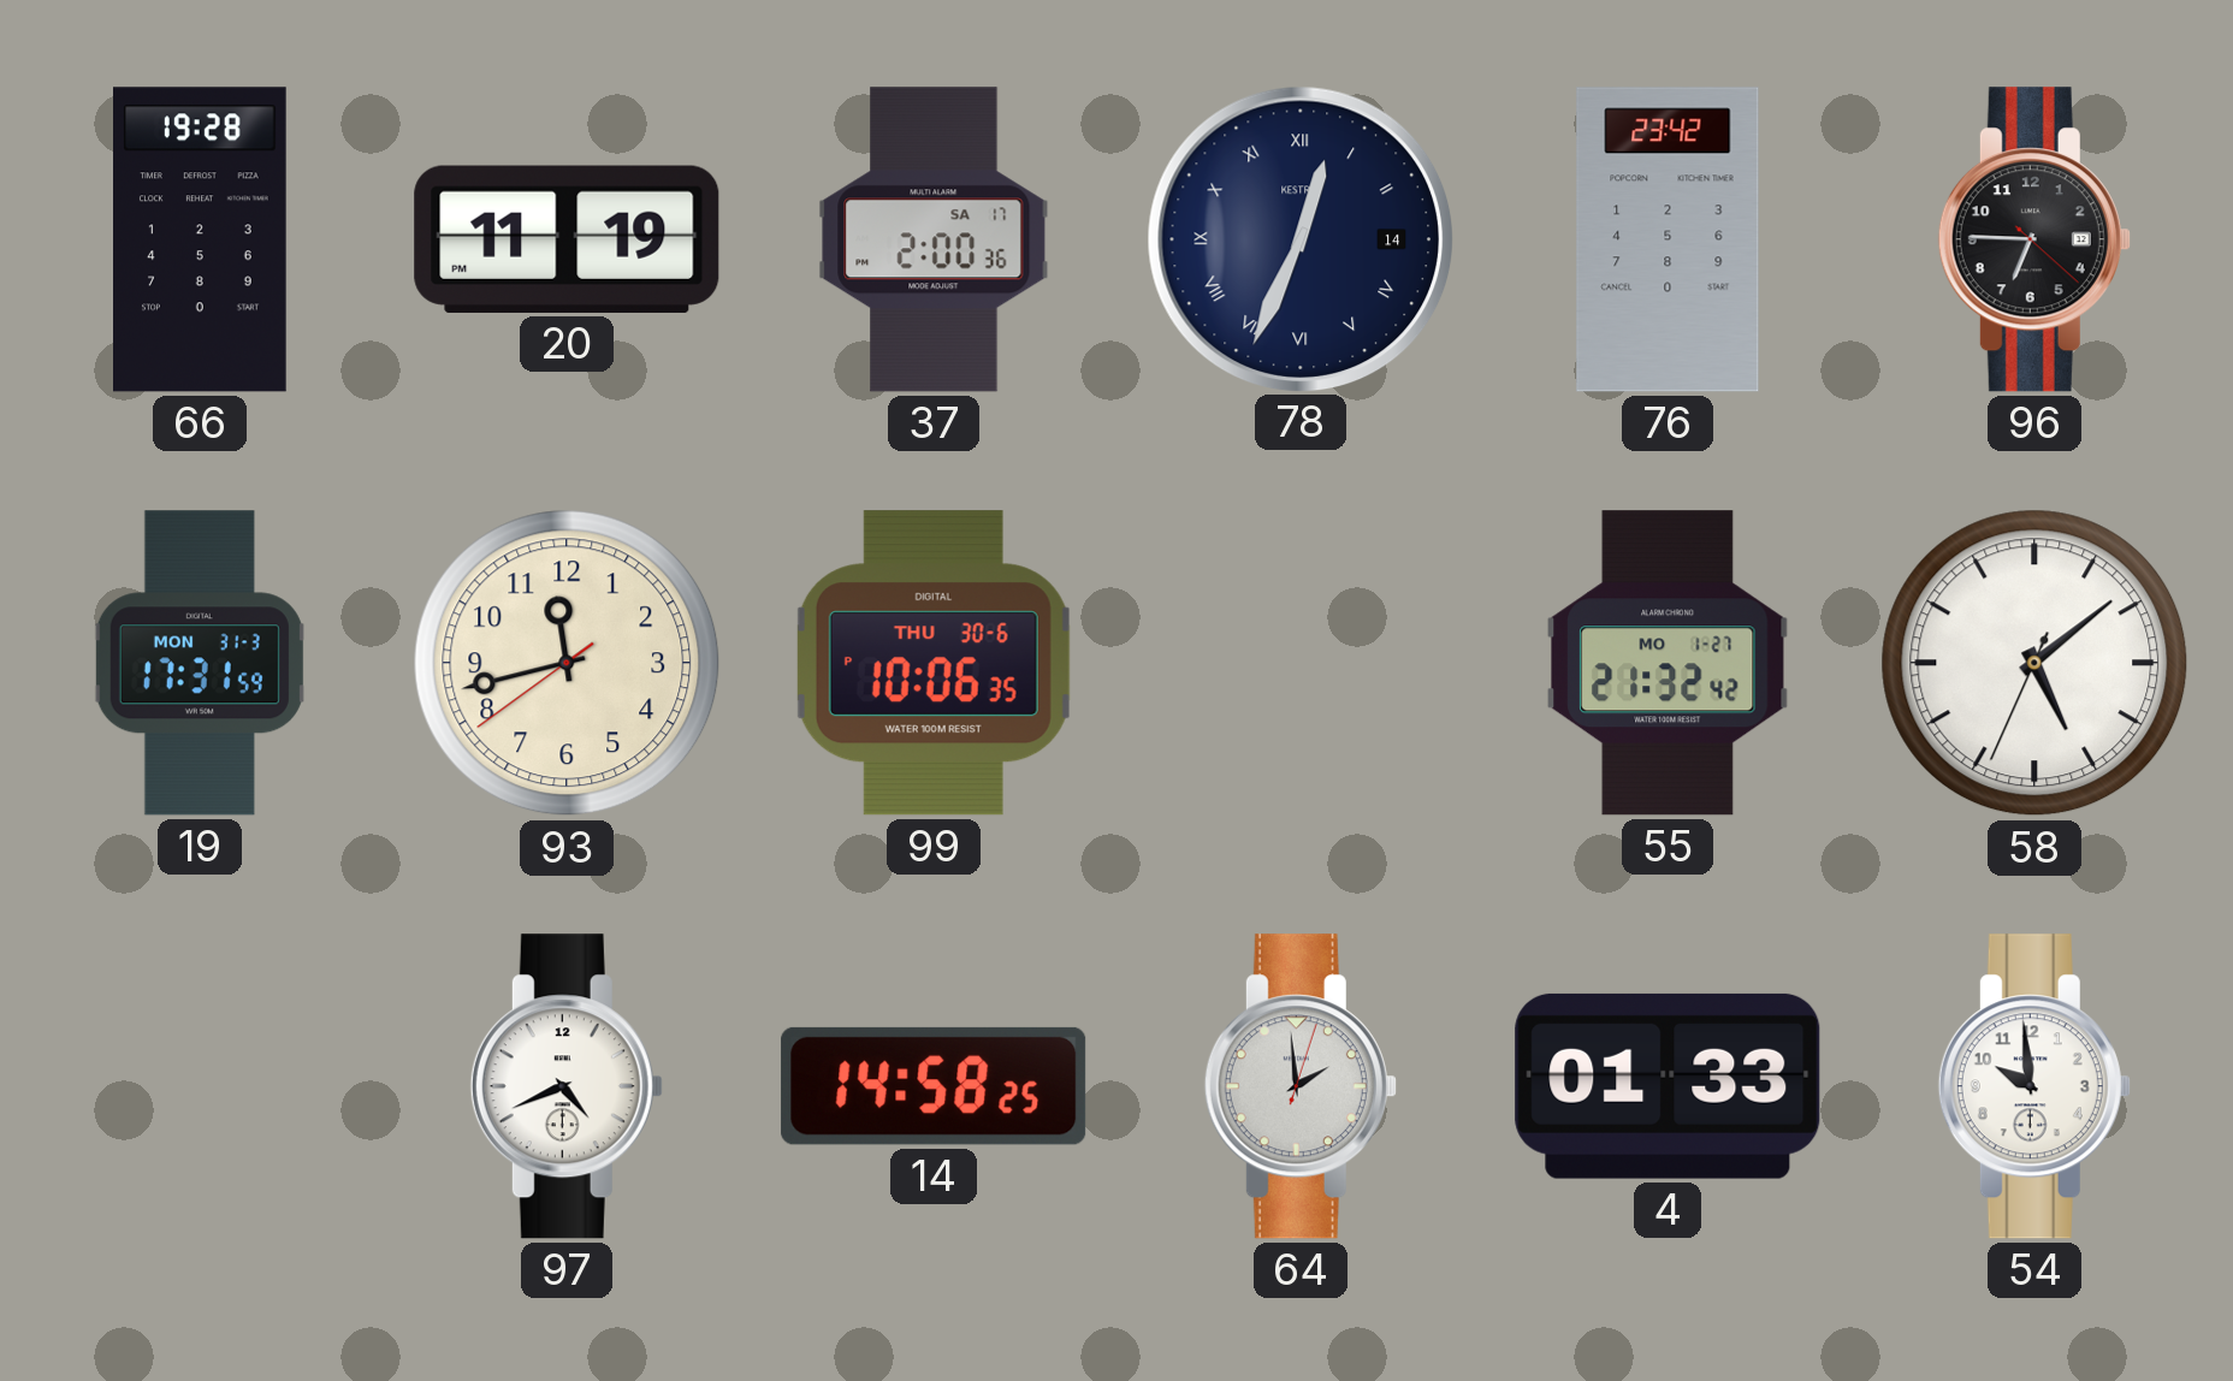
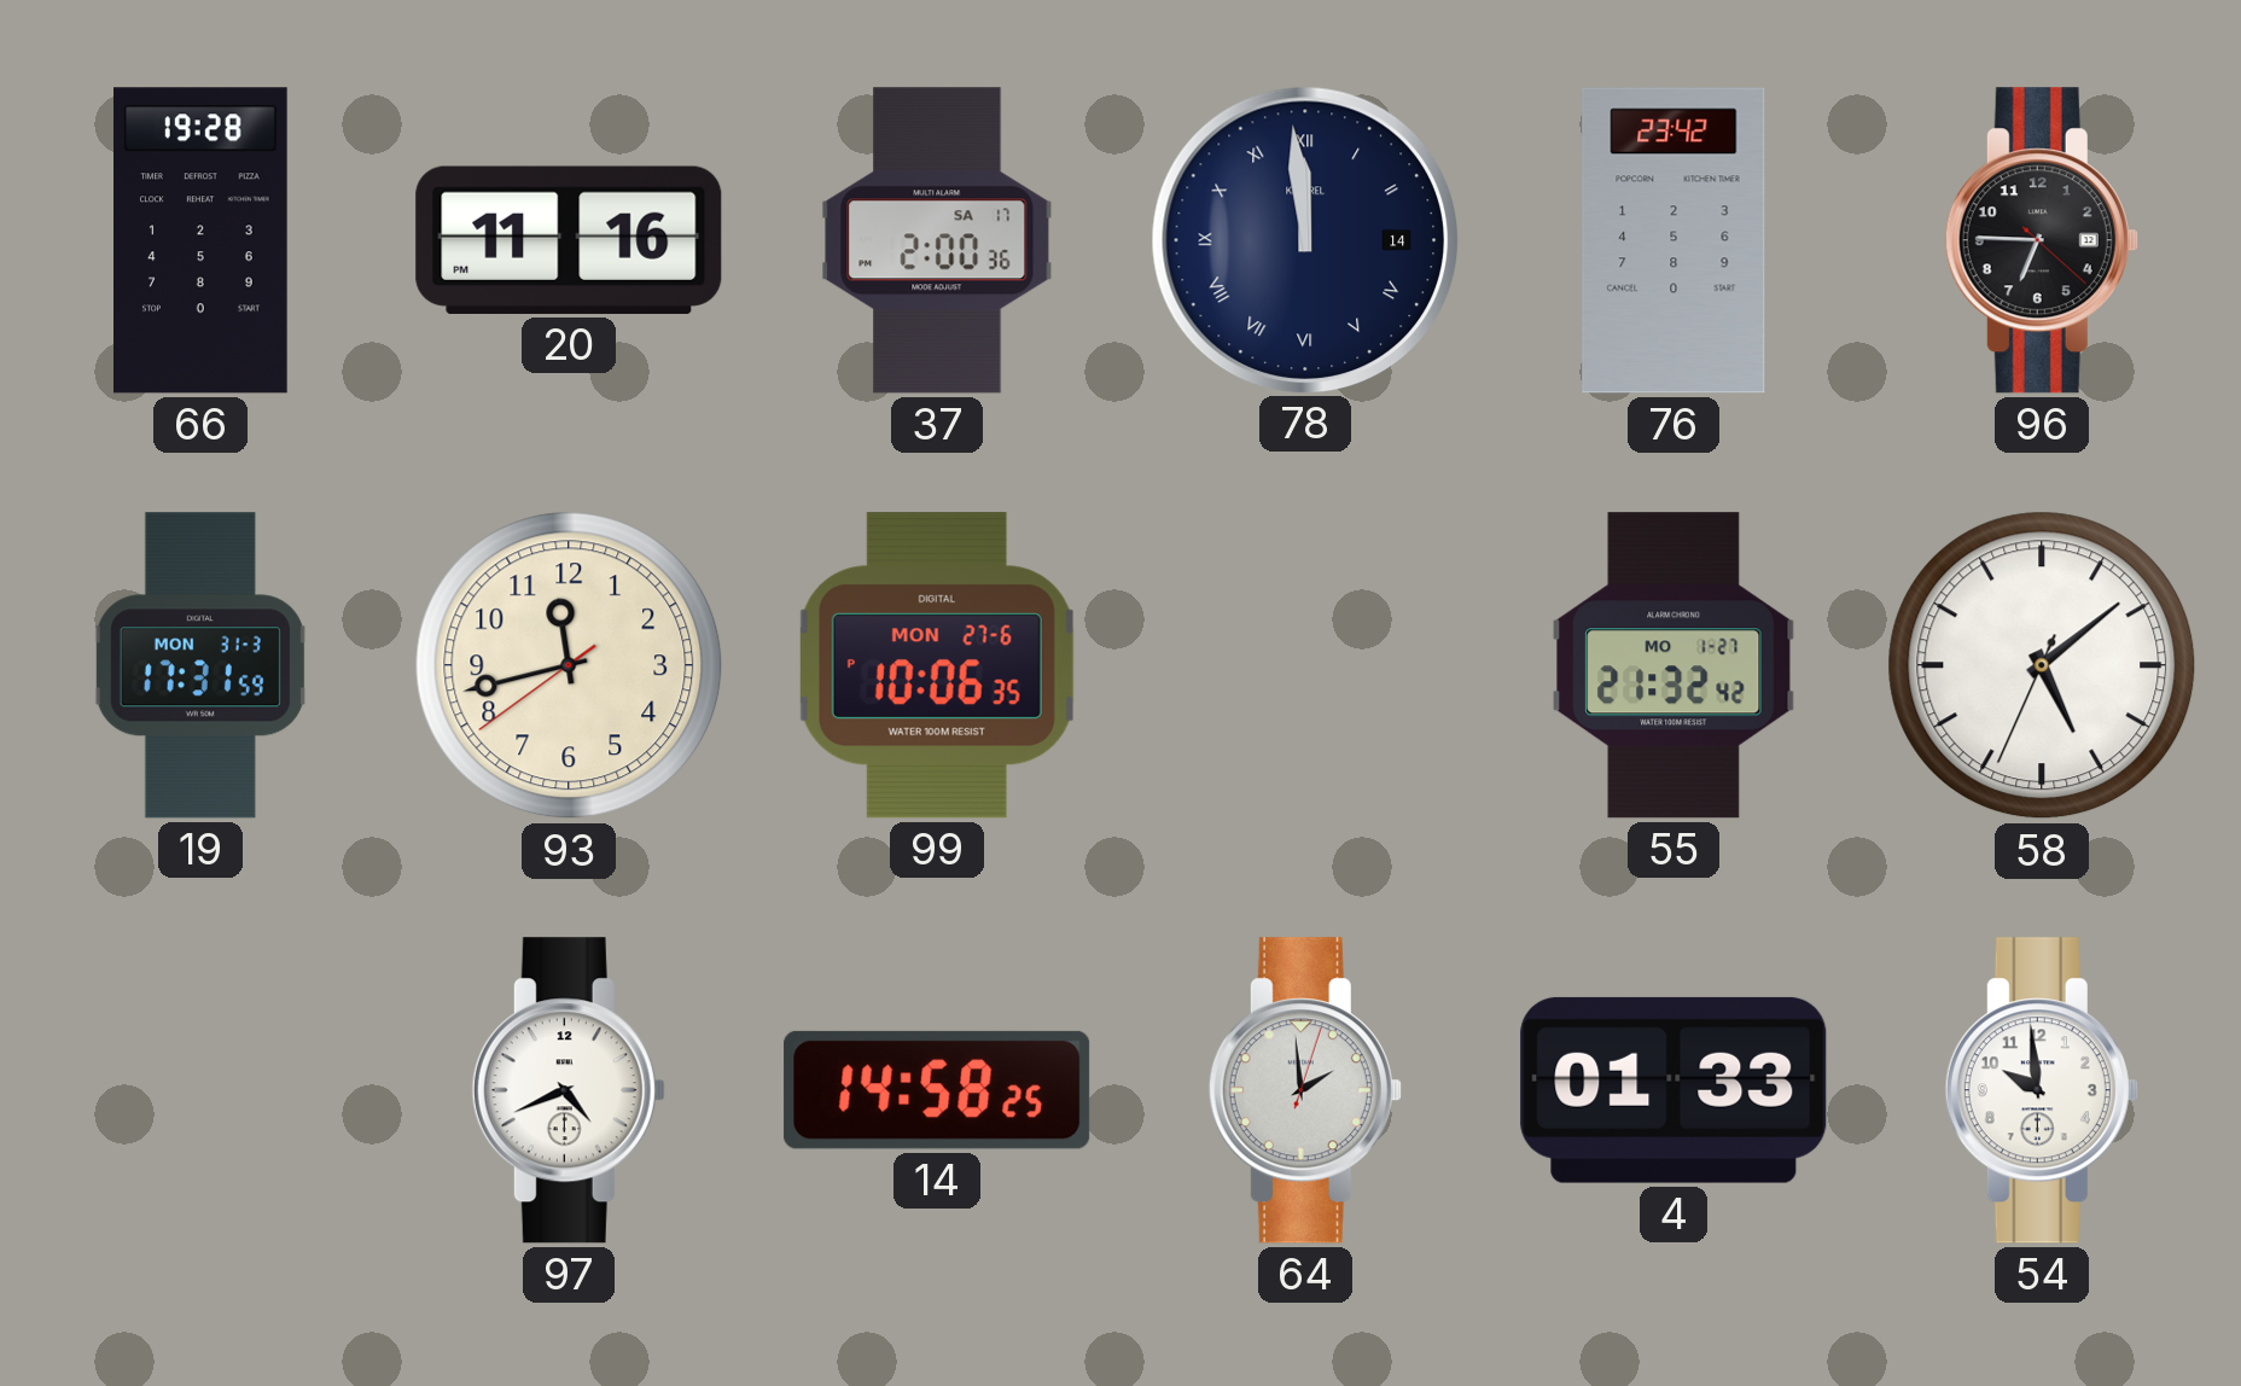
20: 11:19 -> 11:16
78: 12:34 -> 11:59
99 date: THU 30-6 -> MON 27-6
